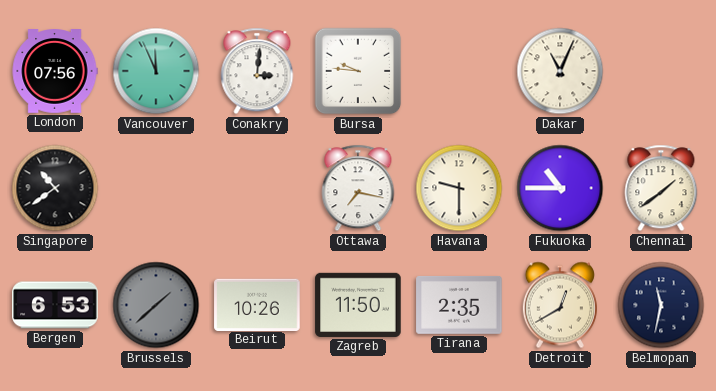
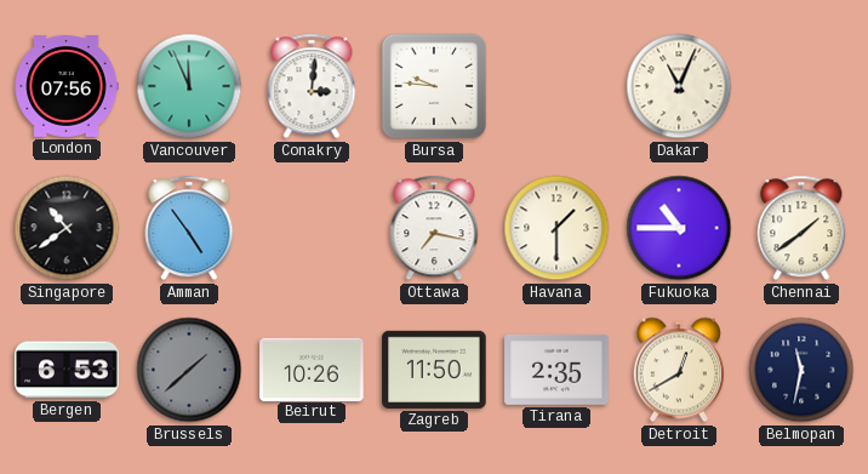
Amman: none -> 4:54
Havana: 9:30 -> 1:30
